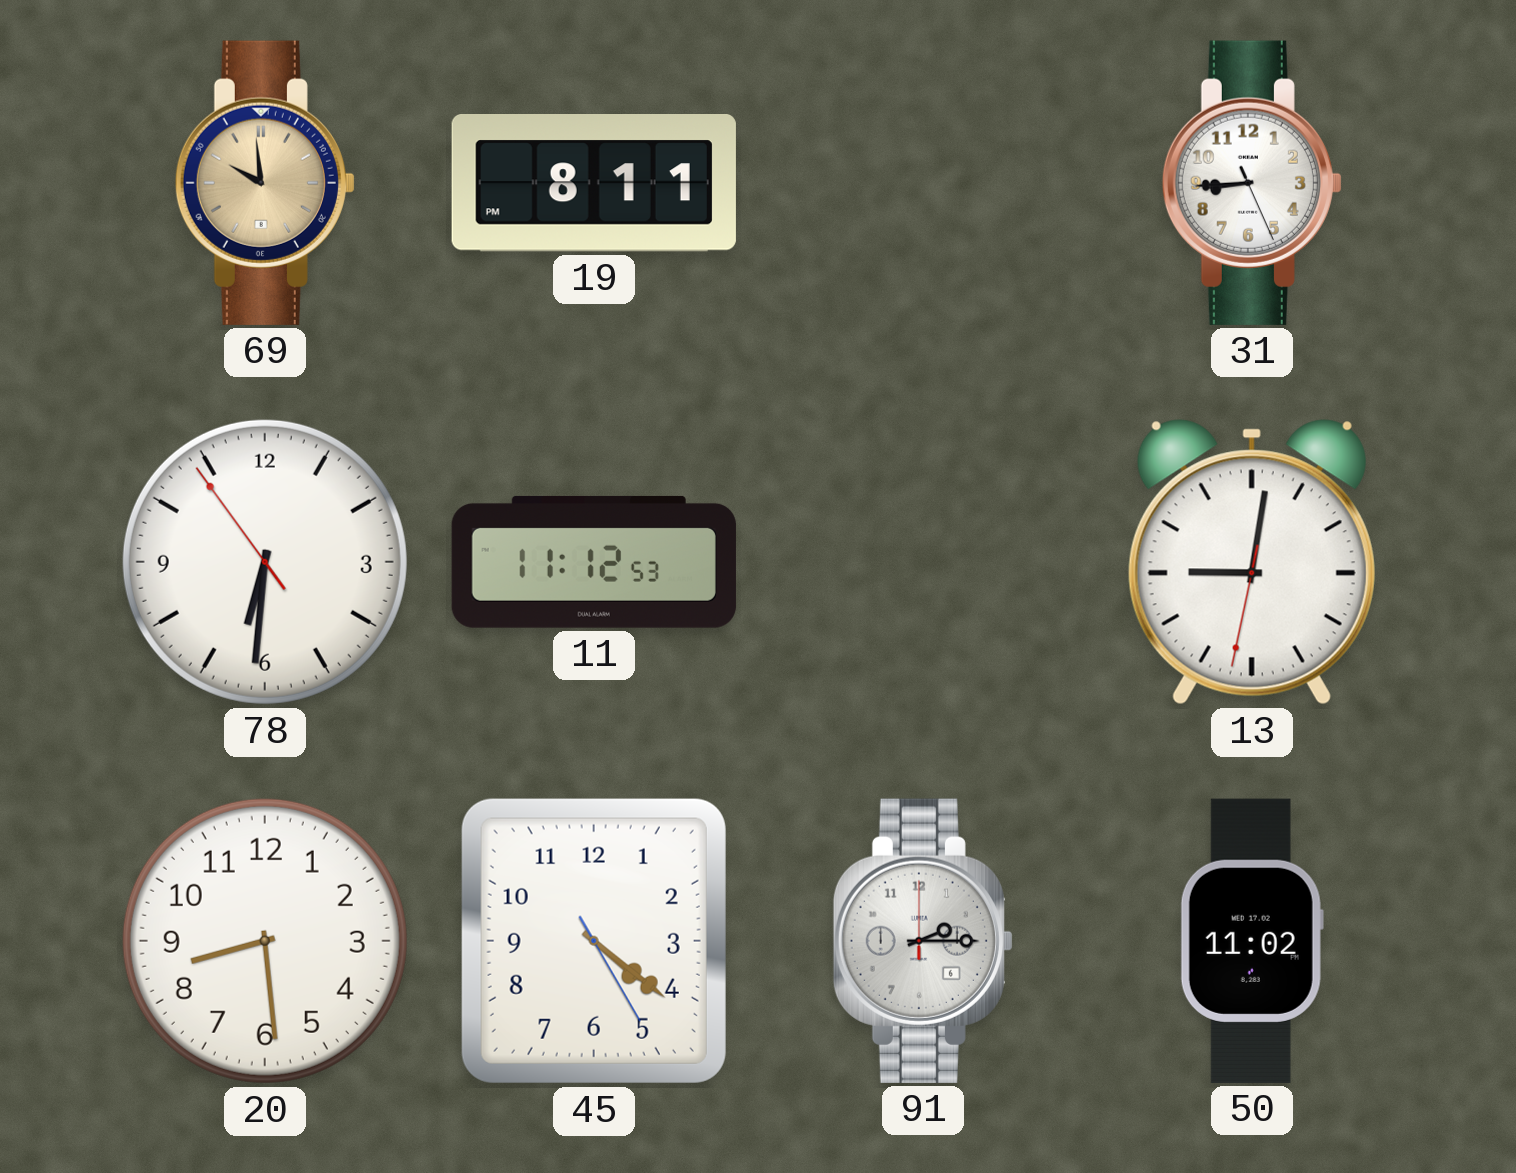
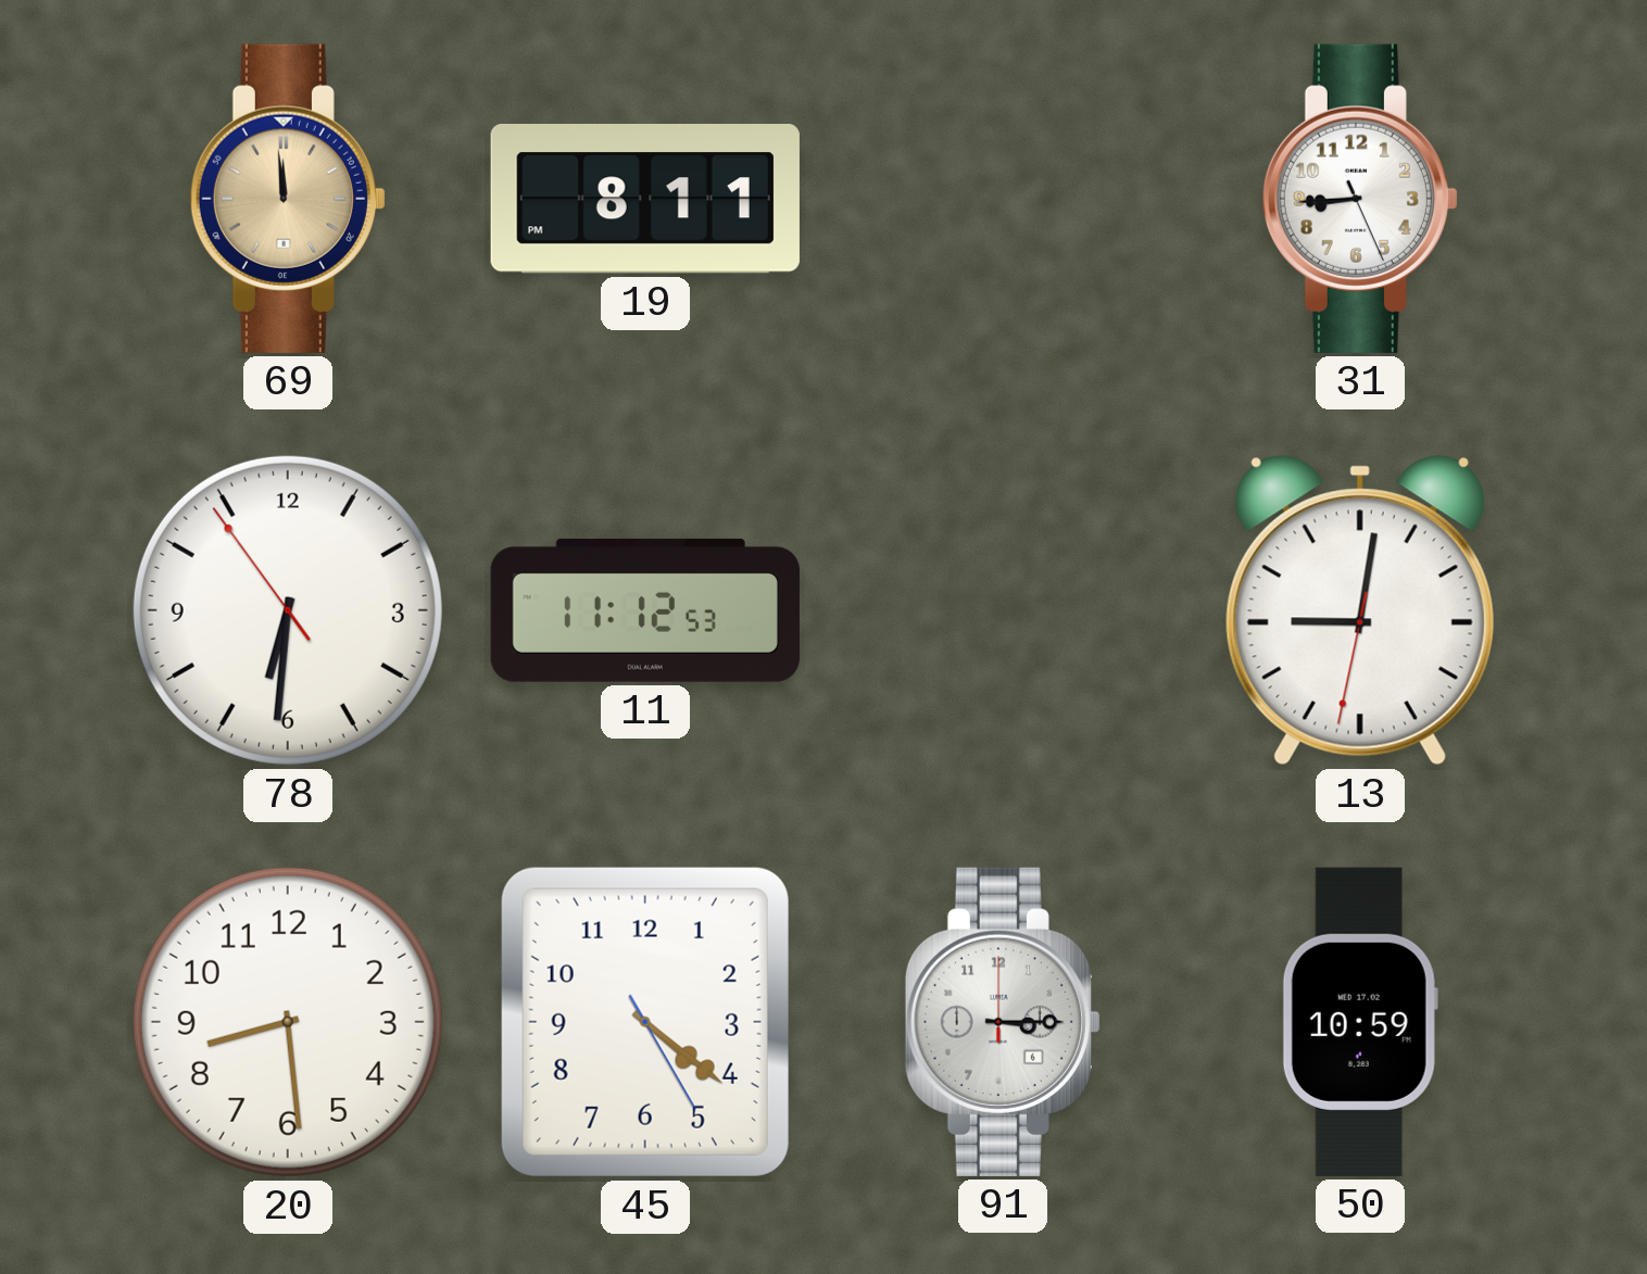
69: 9:59 -> 11:59
91: 2:15 -> 3:15
50: 11:02 -> 10:59
